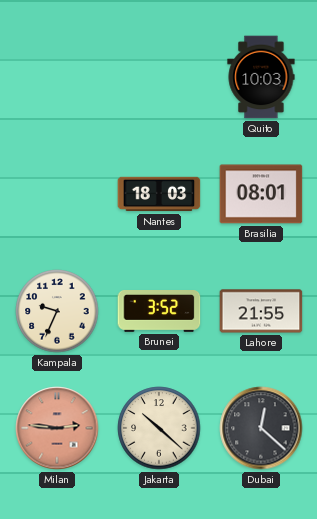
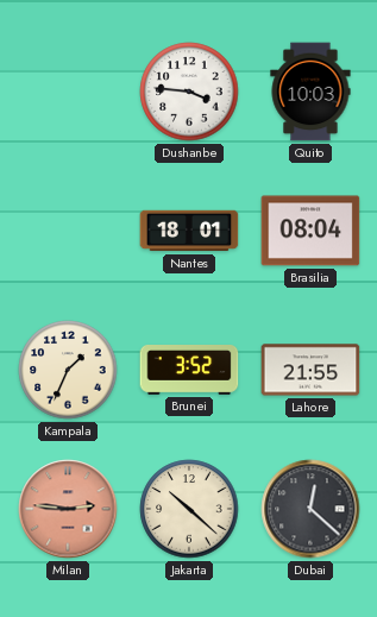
Dushanbe: none -> 3:46
Nantes: 18:03 -> 18:01
Brasilia: 08:01 -> 08:04
Kampala: 9:34 -> 1:34
